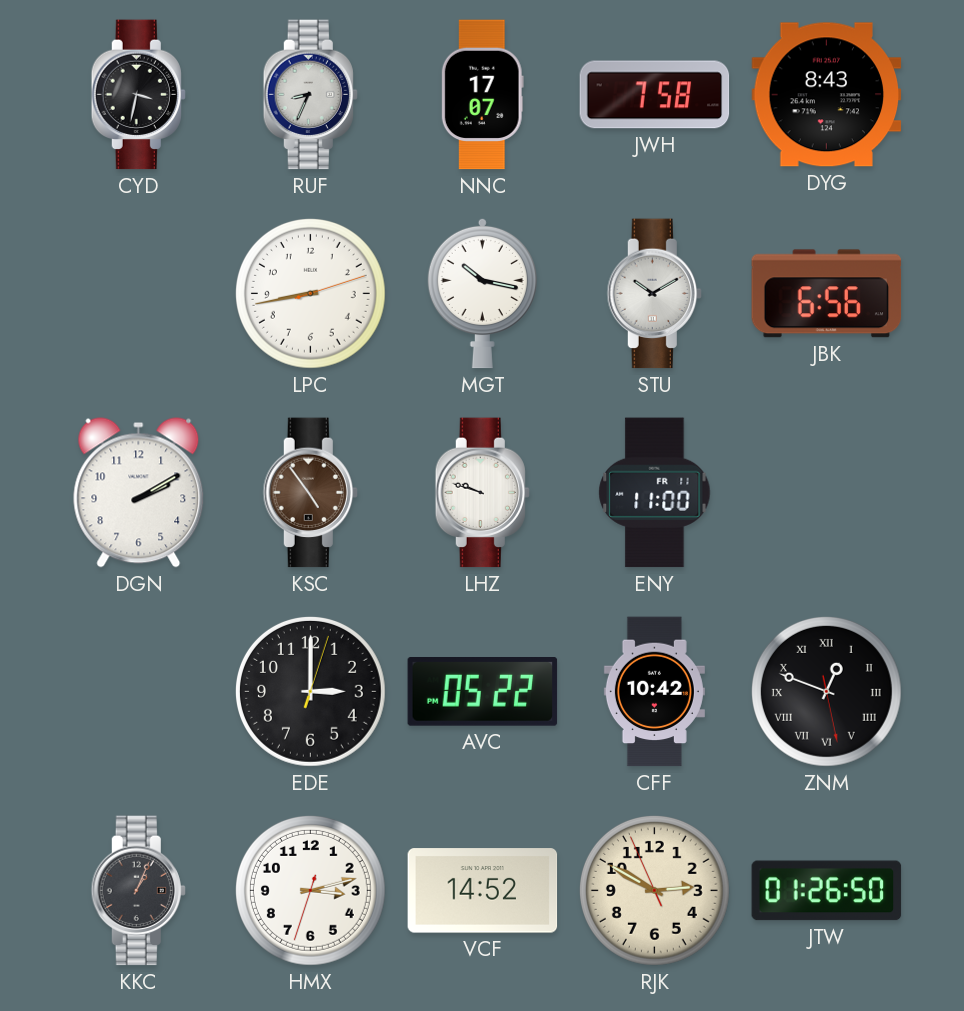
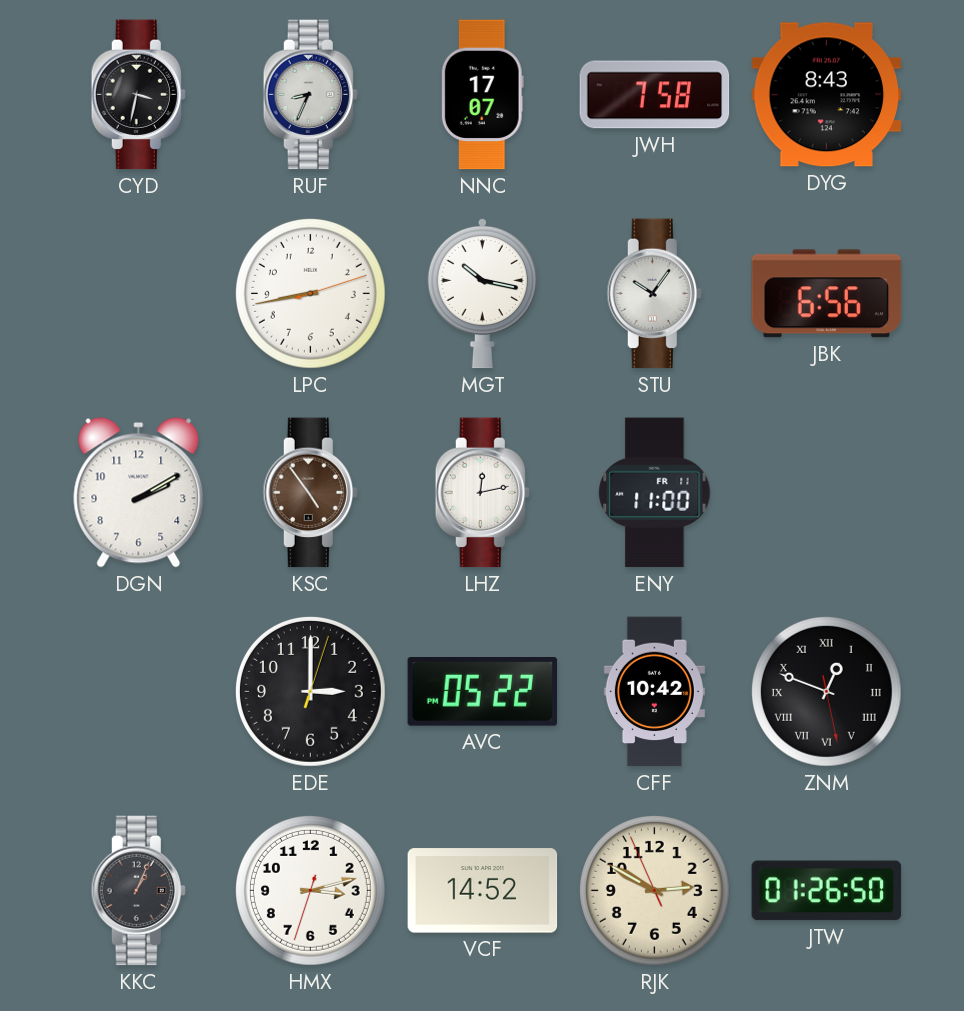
STU: 10:10 -> 10:06
LHZ: 9:48 -> 12:13
